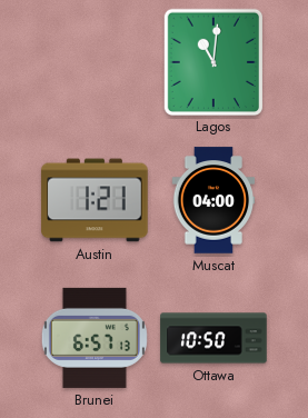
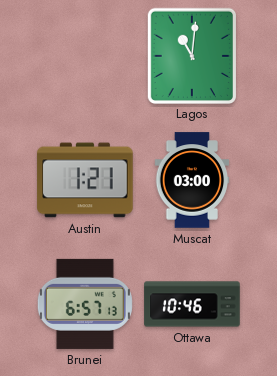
Muscat: 04:00 -> 03:00
Ottawa: 10:50 -> 10:46
